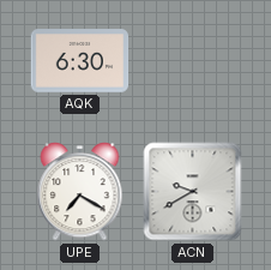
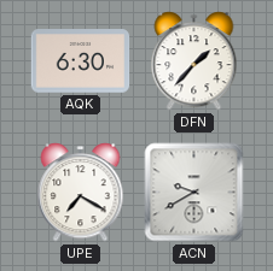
DFN: none -> 1:37
